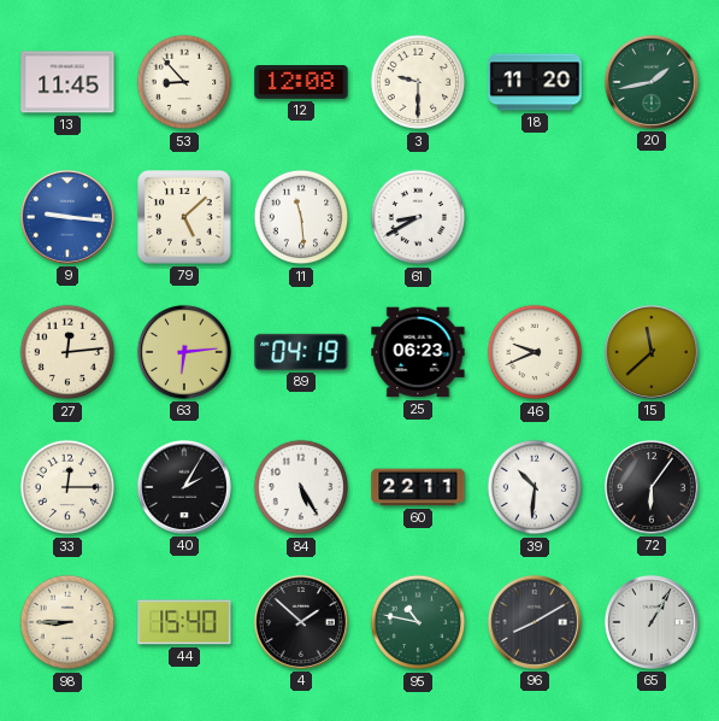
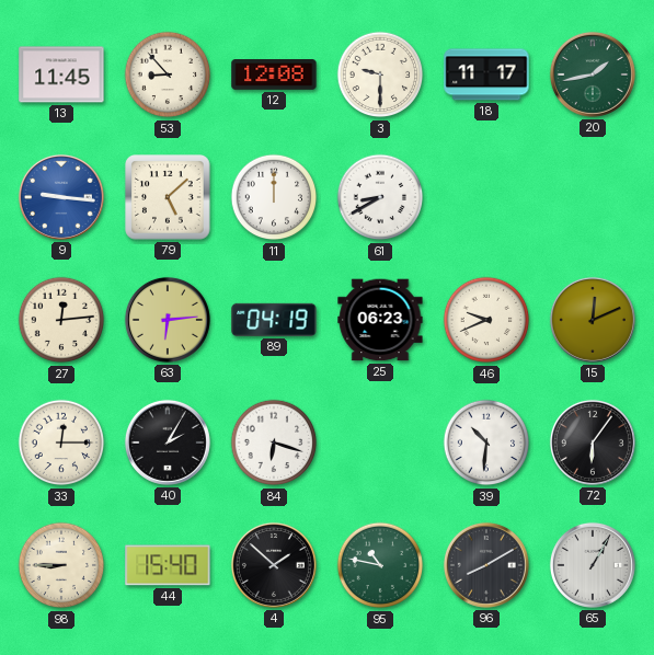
18: 11:20 -> 11:17
11: 11:29 -> 12:00
15: 11:38 -> 12:11
84: 5:25 -> 6:18
60: 22:11 -> none
